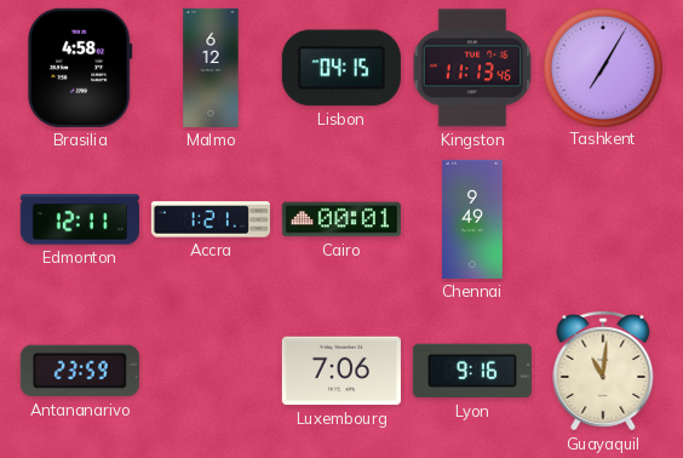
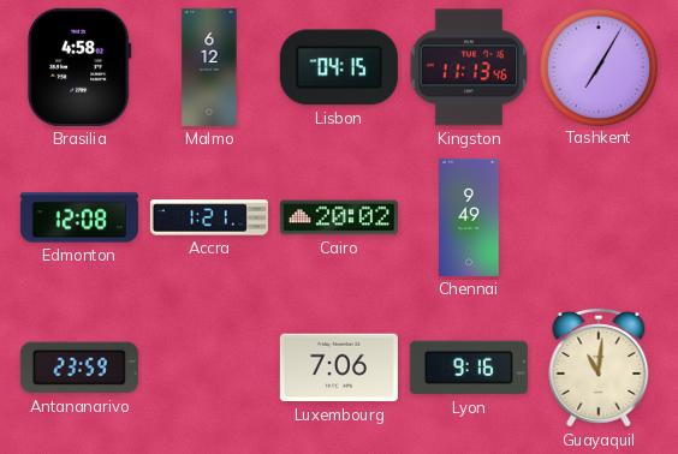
Edmonton: 12:11 -> 12:08
Cairo: 00:01 -> 20:02
